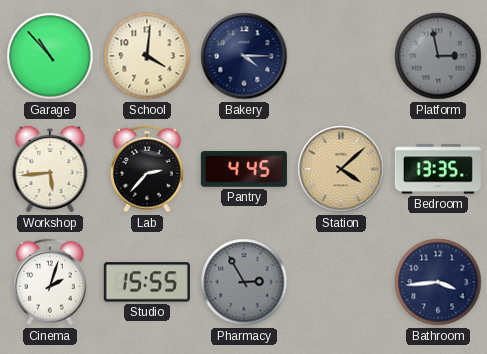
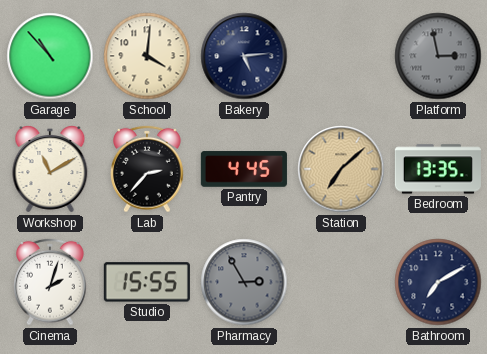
Bakery: 4:15 -> 5:14
Workshop: 5:44 -> 11:10
Station: 4:08 -> 7:08
Bathroom: 3:44 -> 7:10
